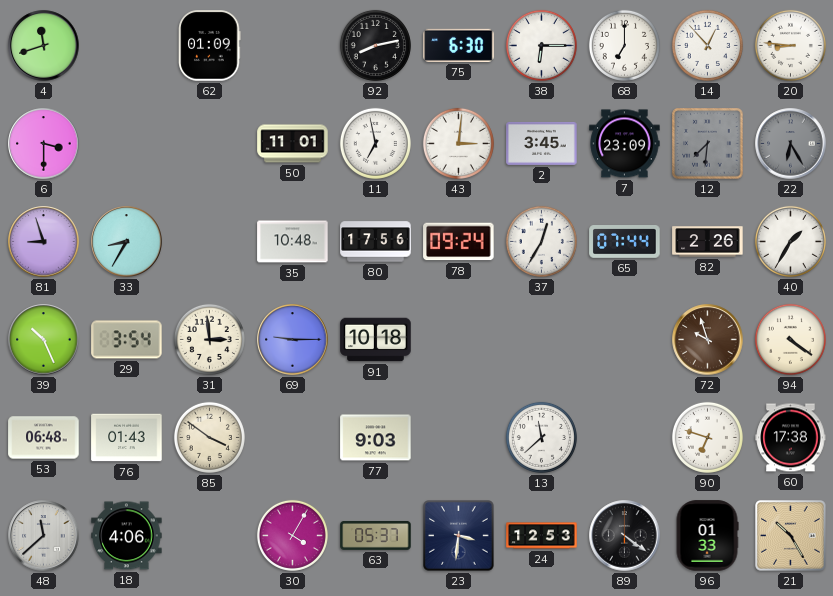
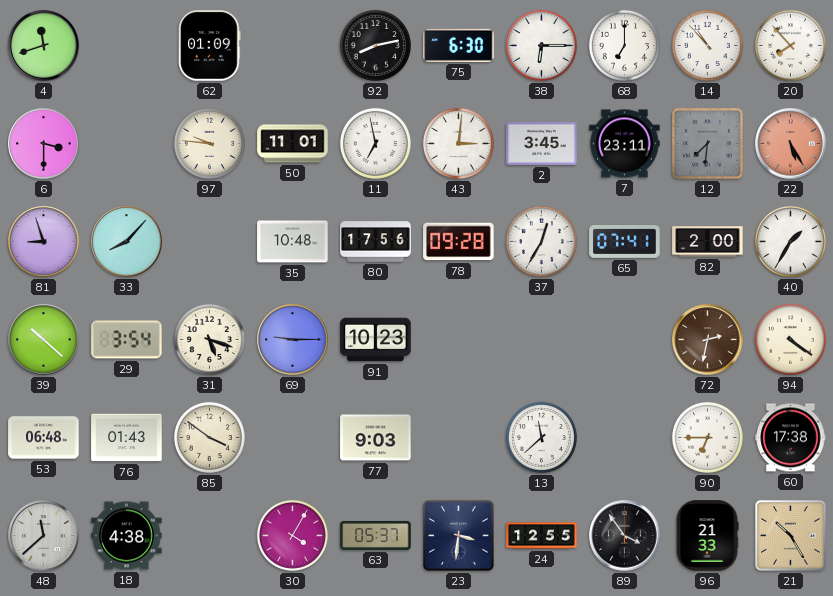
14: 12:53 -> 10:53
20: 8:46 -> 7:53
97: none -> 9:46
7: 23:09 -> 23:11
22: 6:25 -> 5:25
22 dial: grey -> salmon
33: 8:35 -> 8:07
78: 09:24 -> 09:28
65: 07:44 -> 07:41
82: 2:26 -> 2:00
39: 10:26 -> 10:22
31: 2:59 -> 5:18
91: 10:18 -> 10:23
72: 9:57 -> 2:32
90: 6:48 -> 6:45
18: 4:06 -> 4:38
24: 12:53 -> 12:55
89: 4:21 -> 3:54
96: 01:33 -> 21:33
